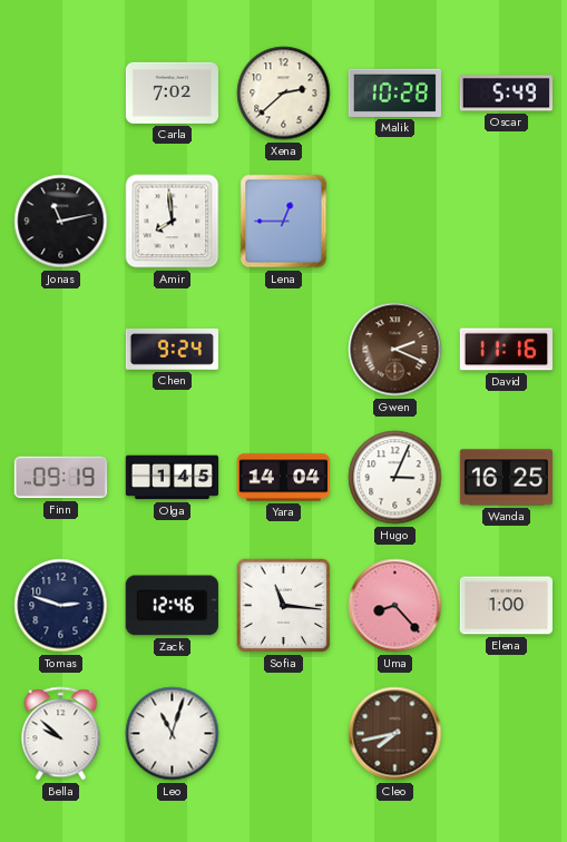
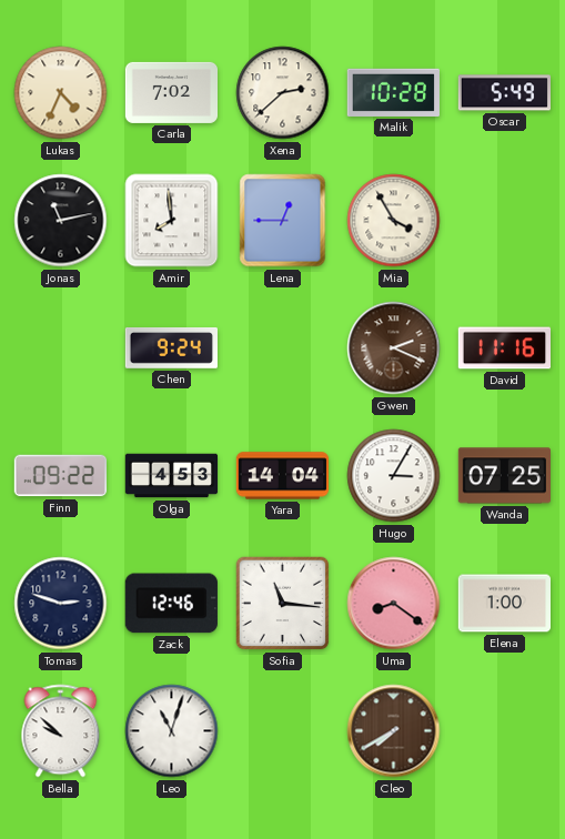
Lukas: none -> 4:34
Mia: none -> 3:55
Finn: 09:19 -> 09:22
Olga: 1:45 -> 4:53
Hugo: 3:04 -> 3:05
Wanda: 16:25 -> 07:25
Uma: 8:23 -> 8:21
Cleo: 7:43 -> 7:40
